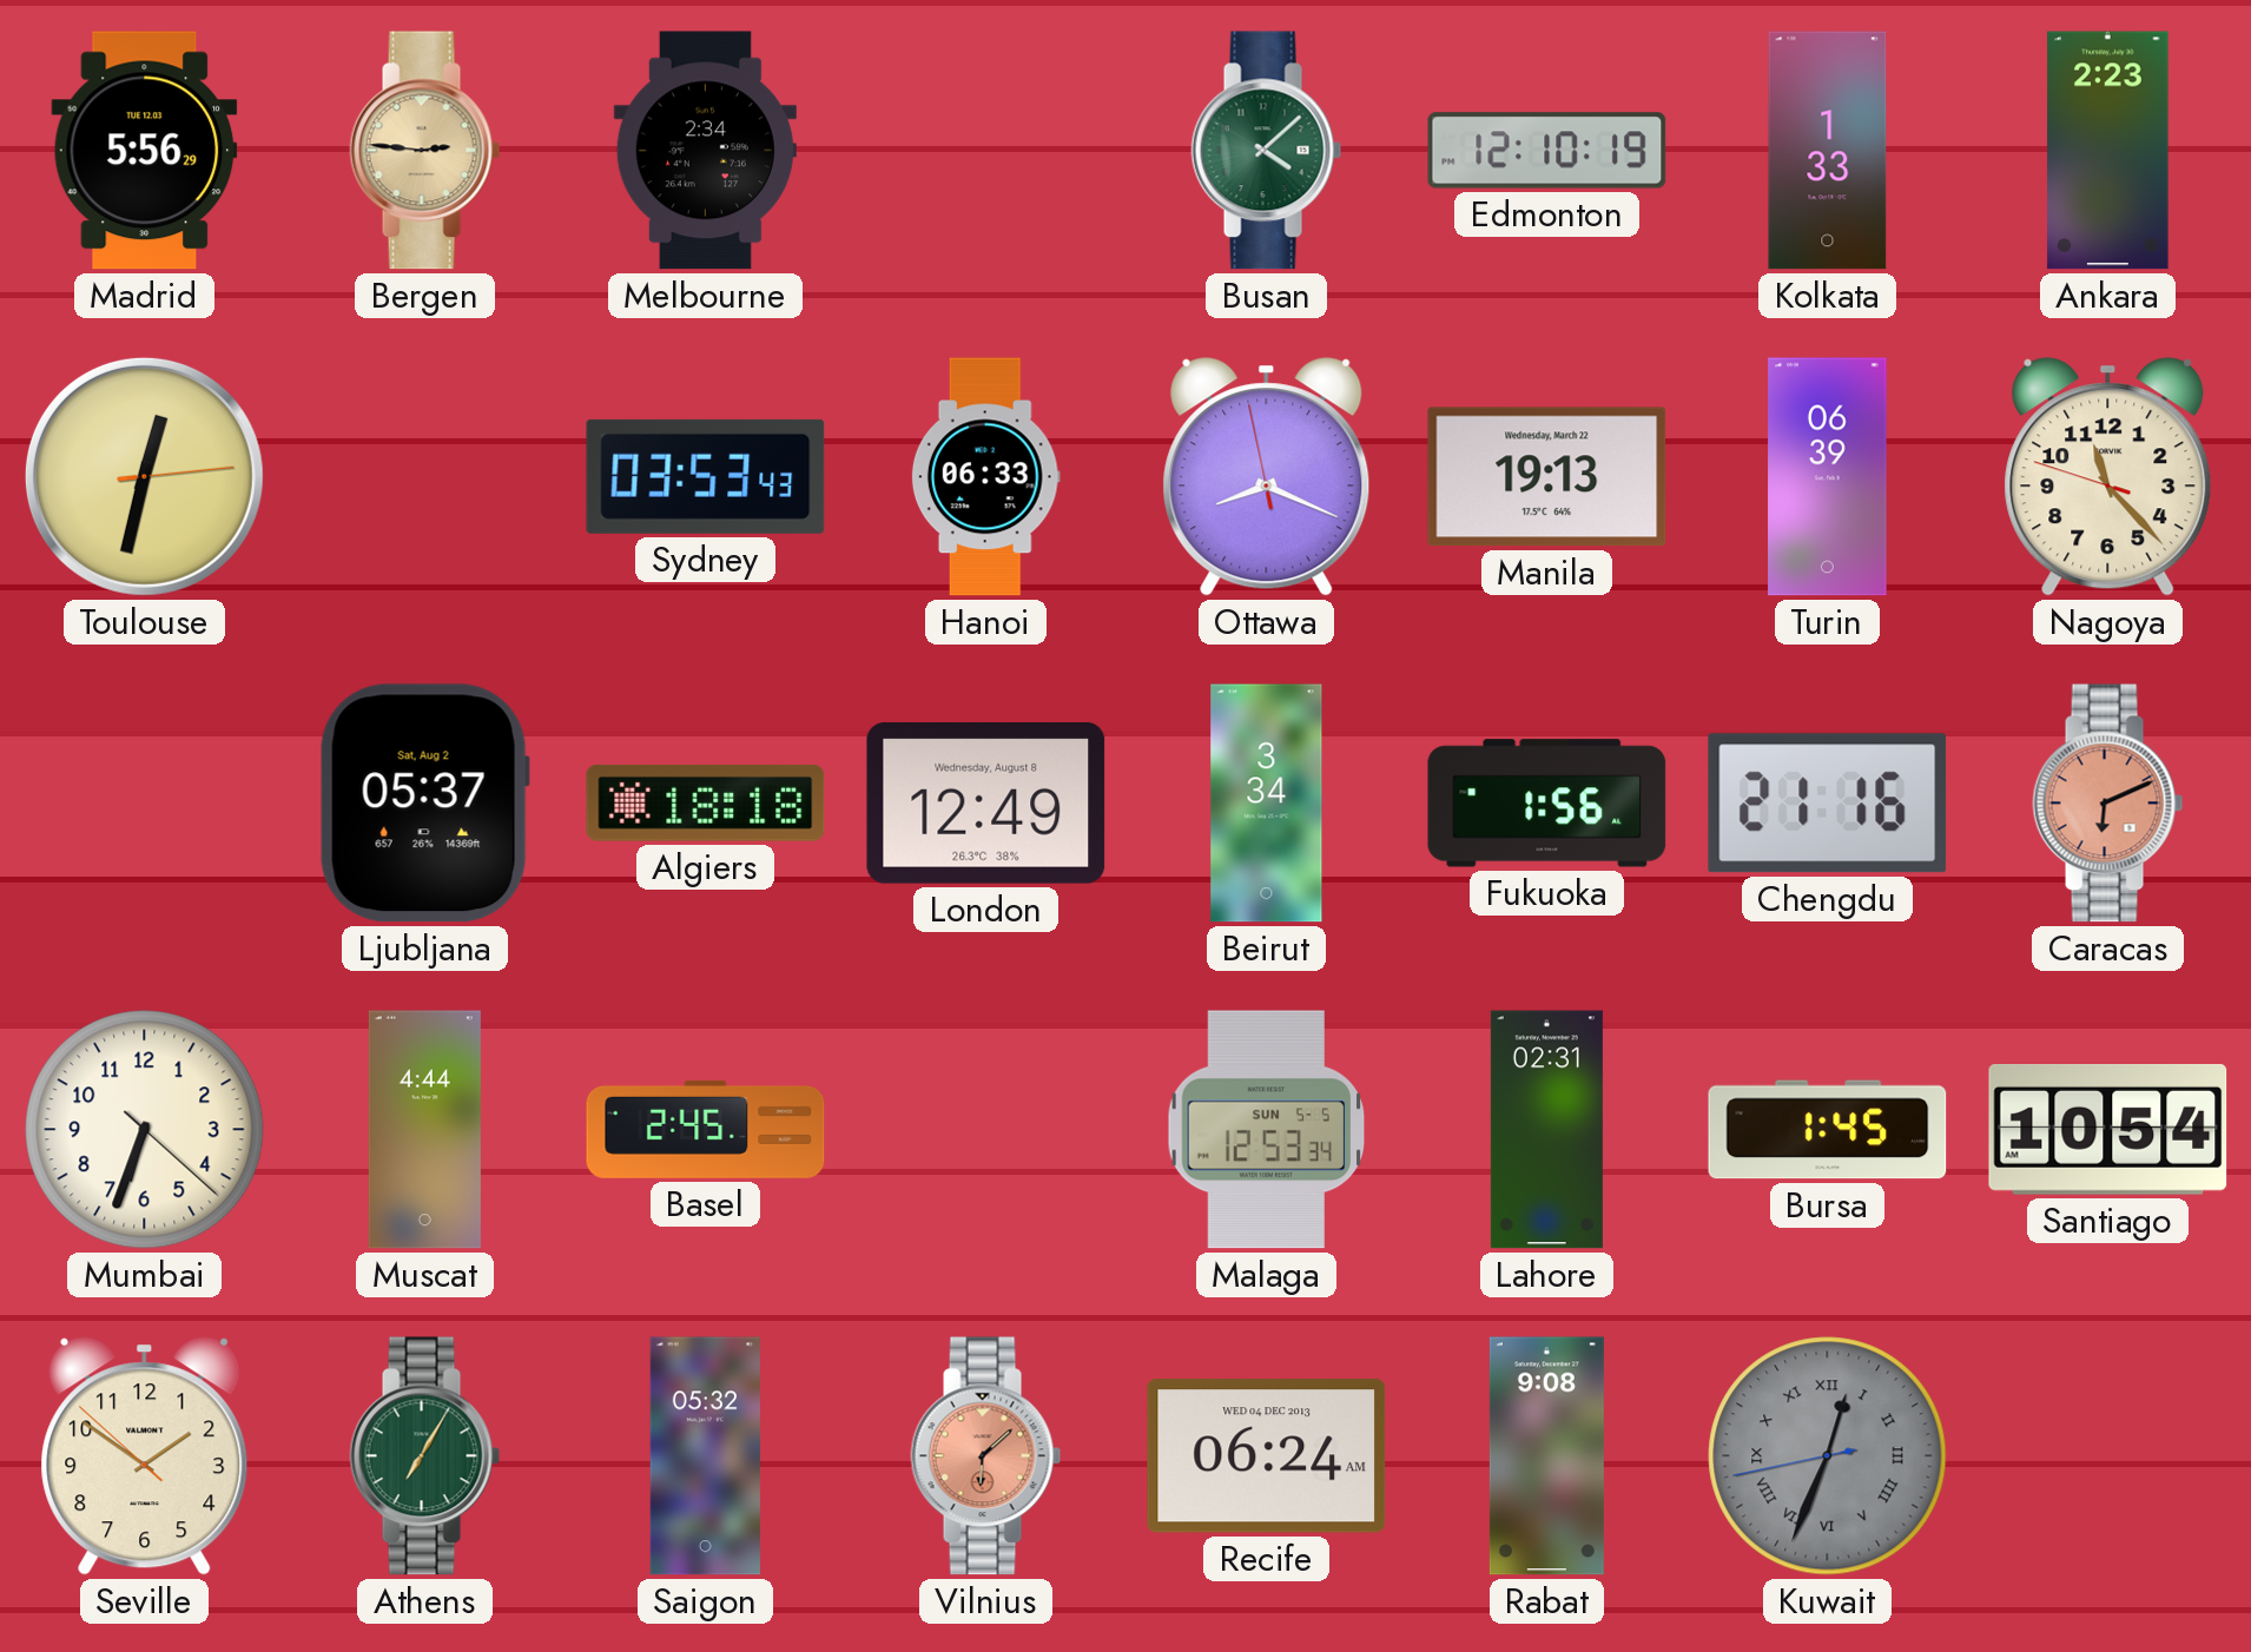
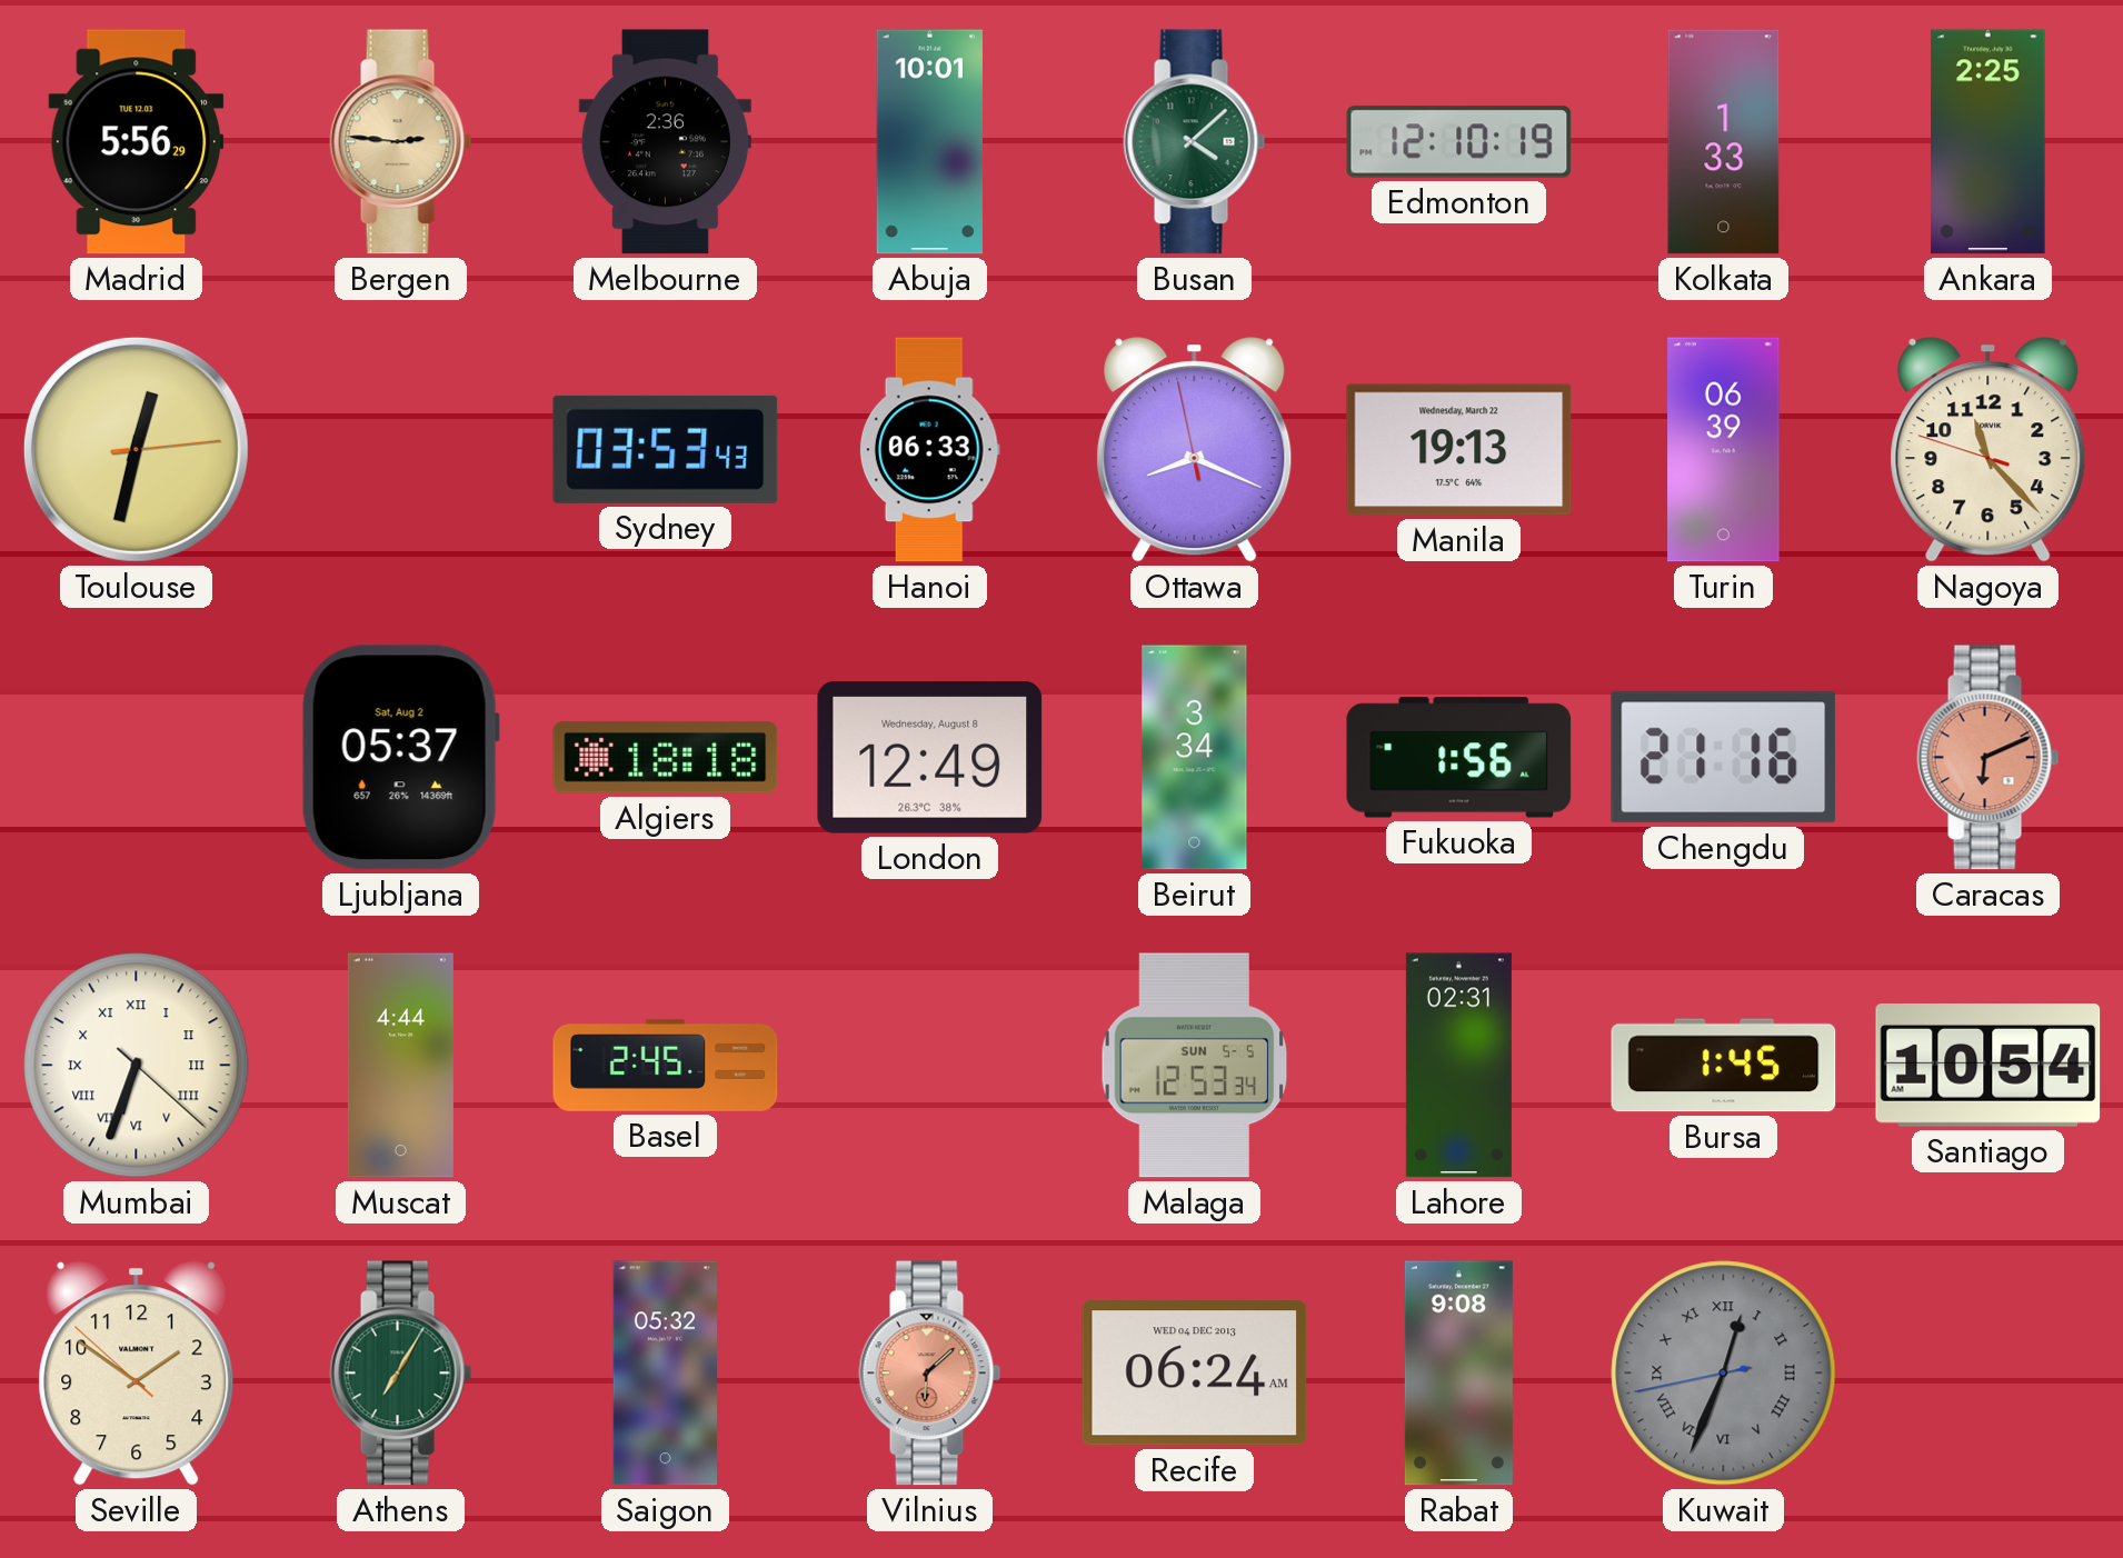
Melbourne: 2:34 -> 2:36
Abuja: none -> 10:01
Ankara: 2:23 -> 2:25
Mumbai numerals: Arabic -> Roman
